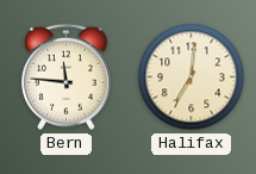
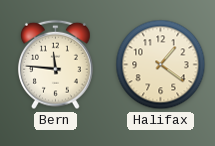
Halifax: 7:01 -> 1:21
